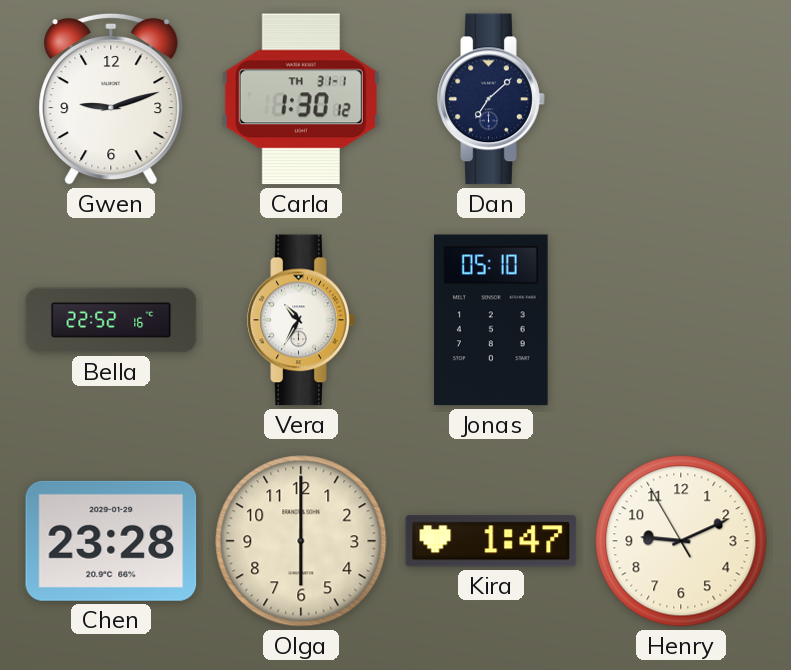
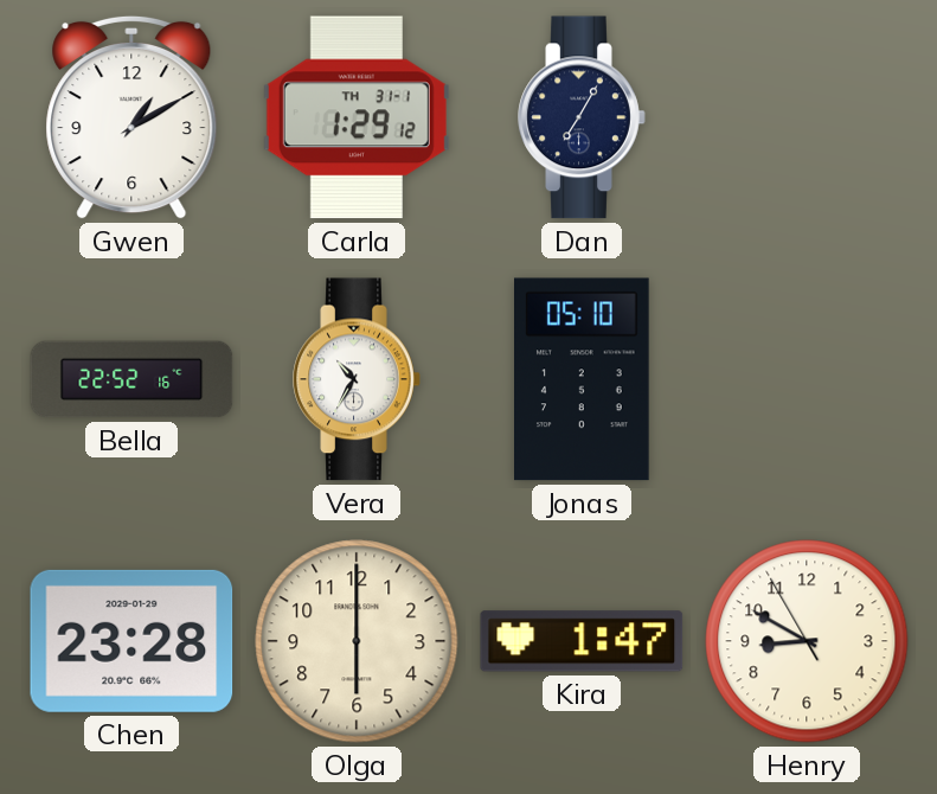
Gwen: 9:12 -> 1:10
Carla: 1:30 -> 1:29
Dan: 7:08 -> 7:05
Henry: 9:10 -> 8:49
